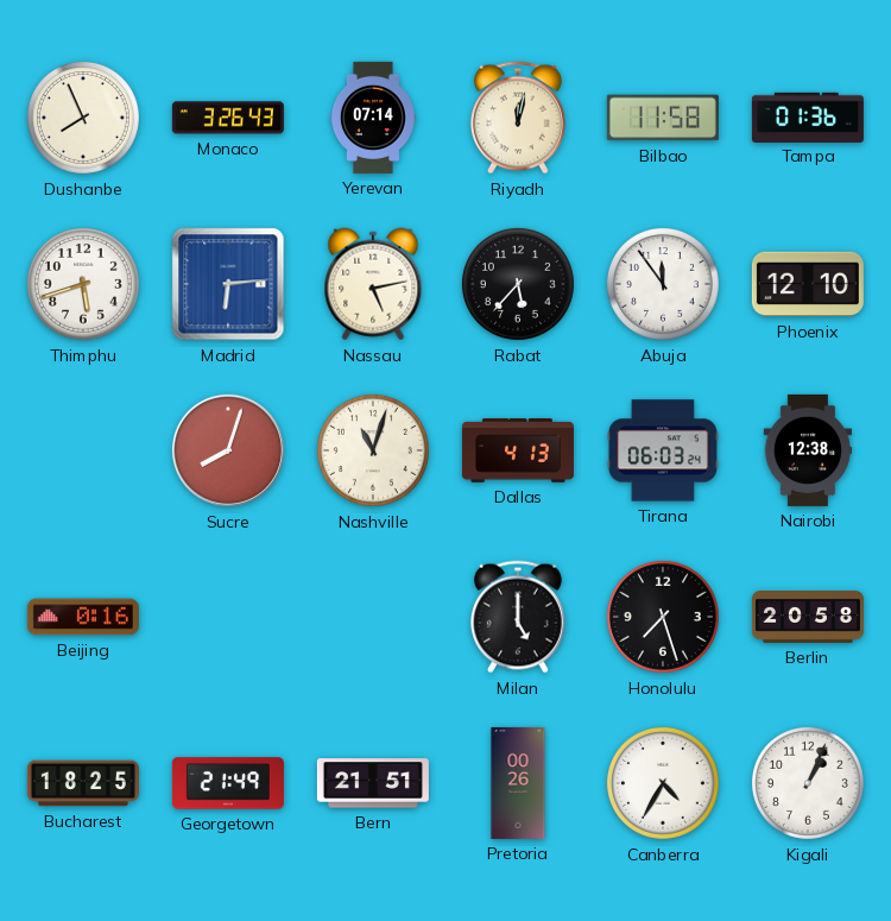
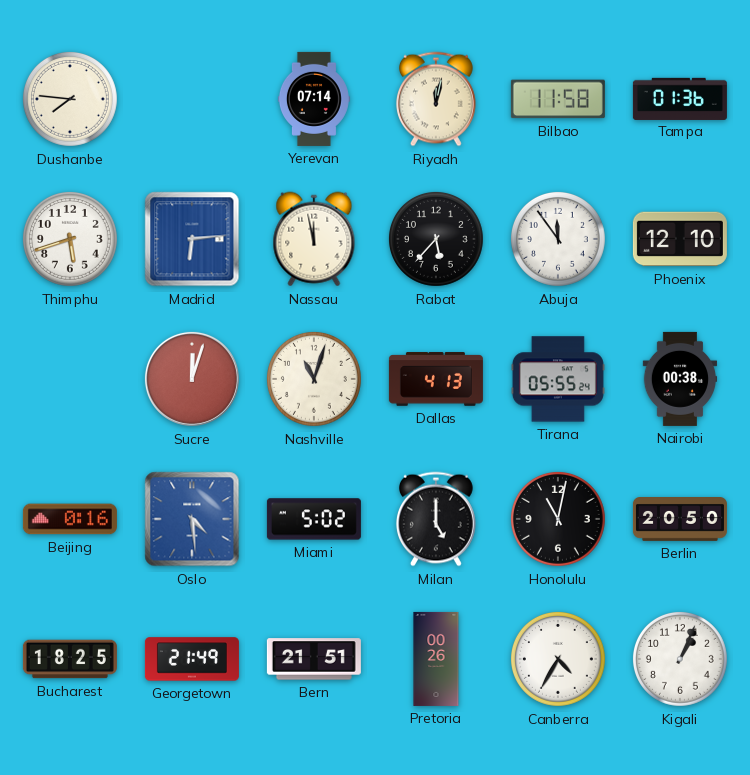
Dushanbe: 7:56 -> 7:46
Monaco: 3:26 -> none
Nassau: 5:13 -> 11:58
Sucre: 8:03 -> 12:03
Tirana: 06:03 -> 05:55
Nairobi: 12:38 -> 00:38
Oslo: none -> 4:29
Miami: none -> 5:02
Honolulu: 7:27 -> 11:02
Berlin: 20:58 -> 20:50
